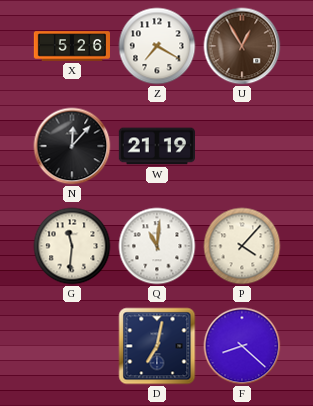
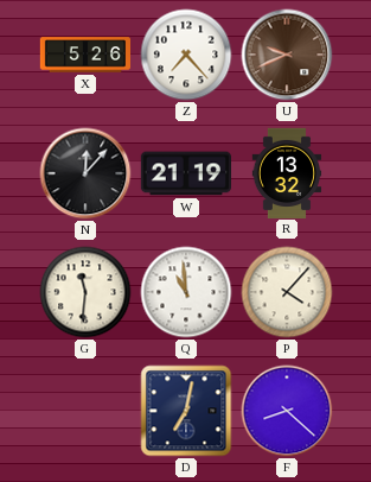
Z: 7:20 -> 7:23
U: 12:55 -> 9:41
R: none -> 13:32
Q: 11:01 -> 10:59
